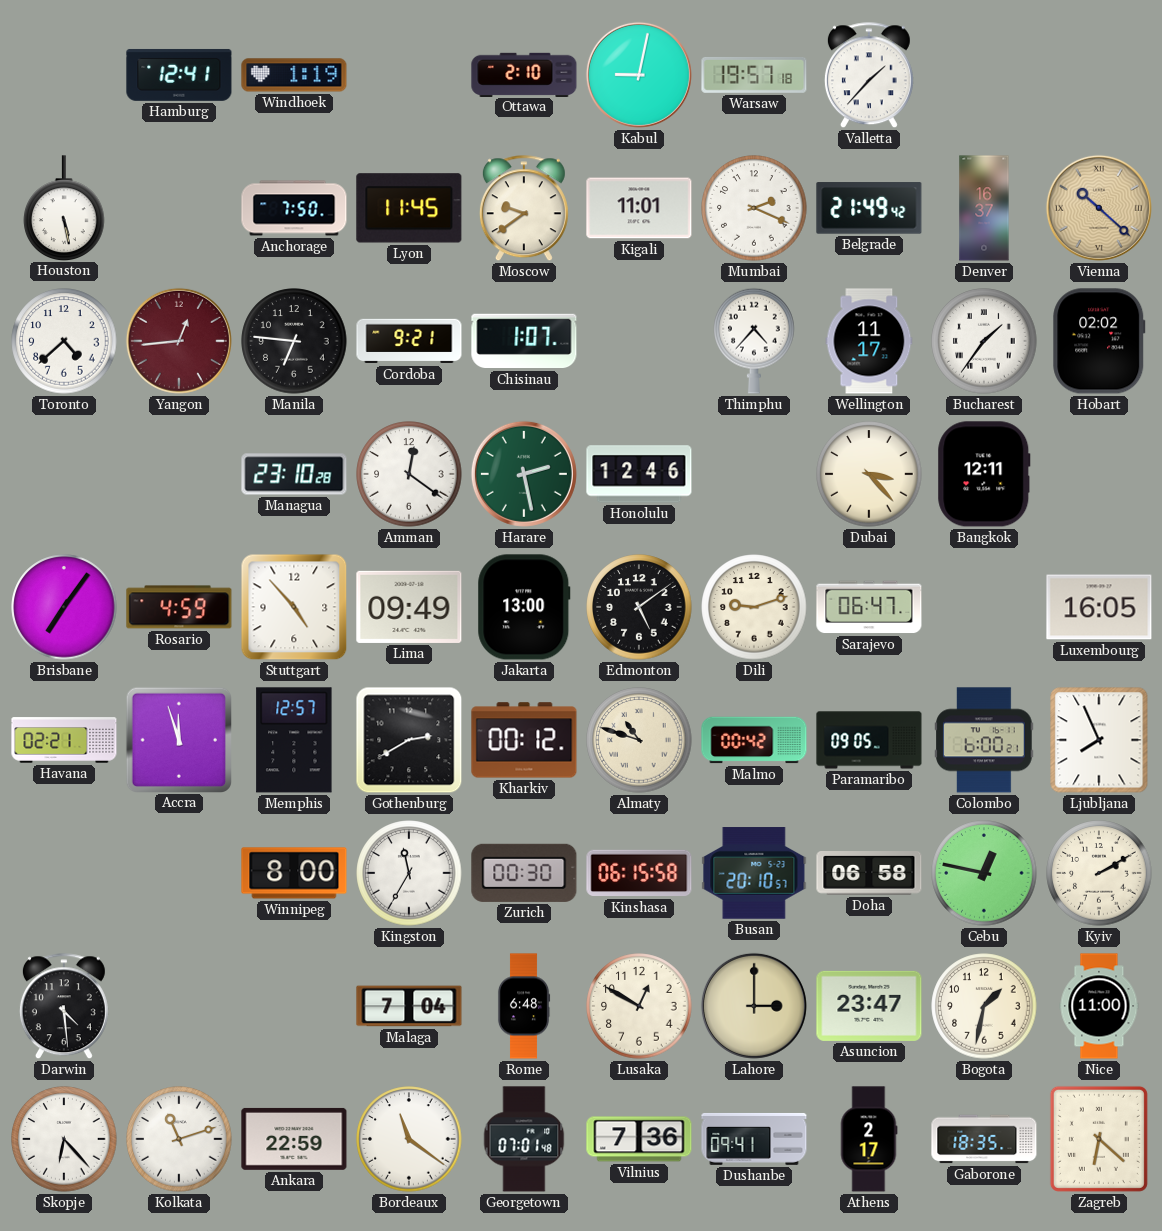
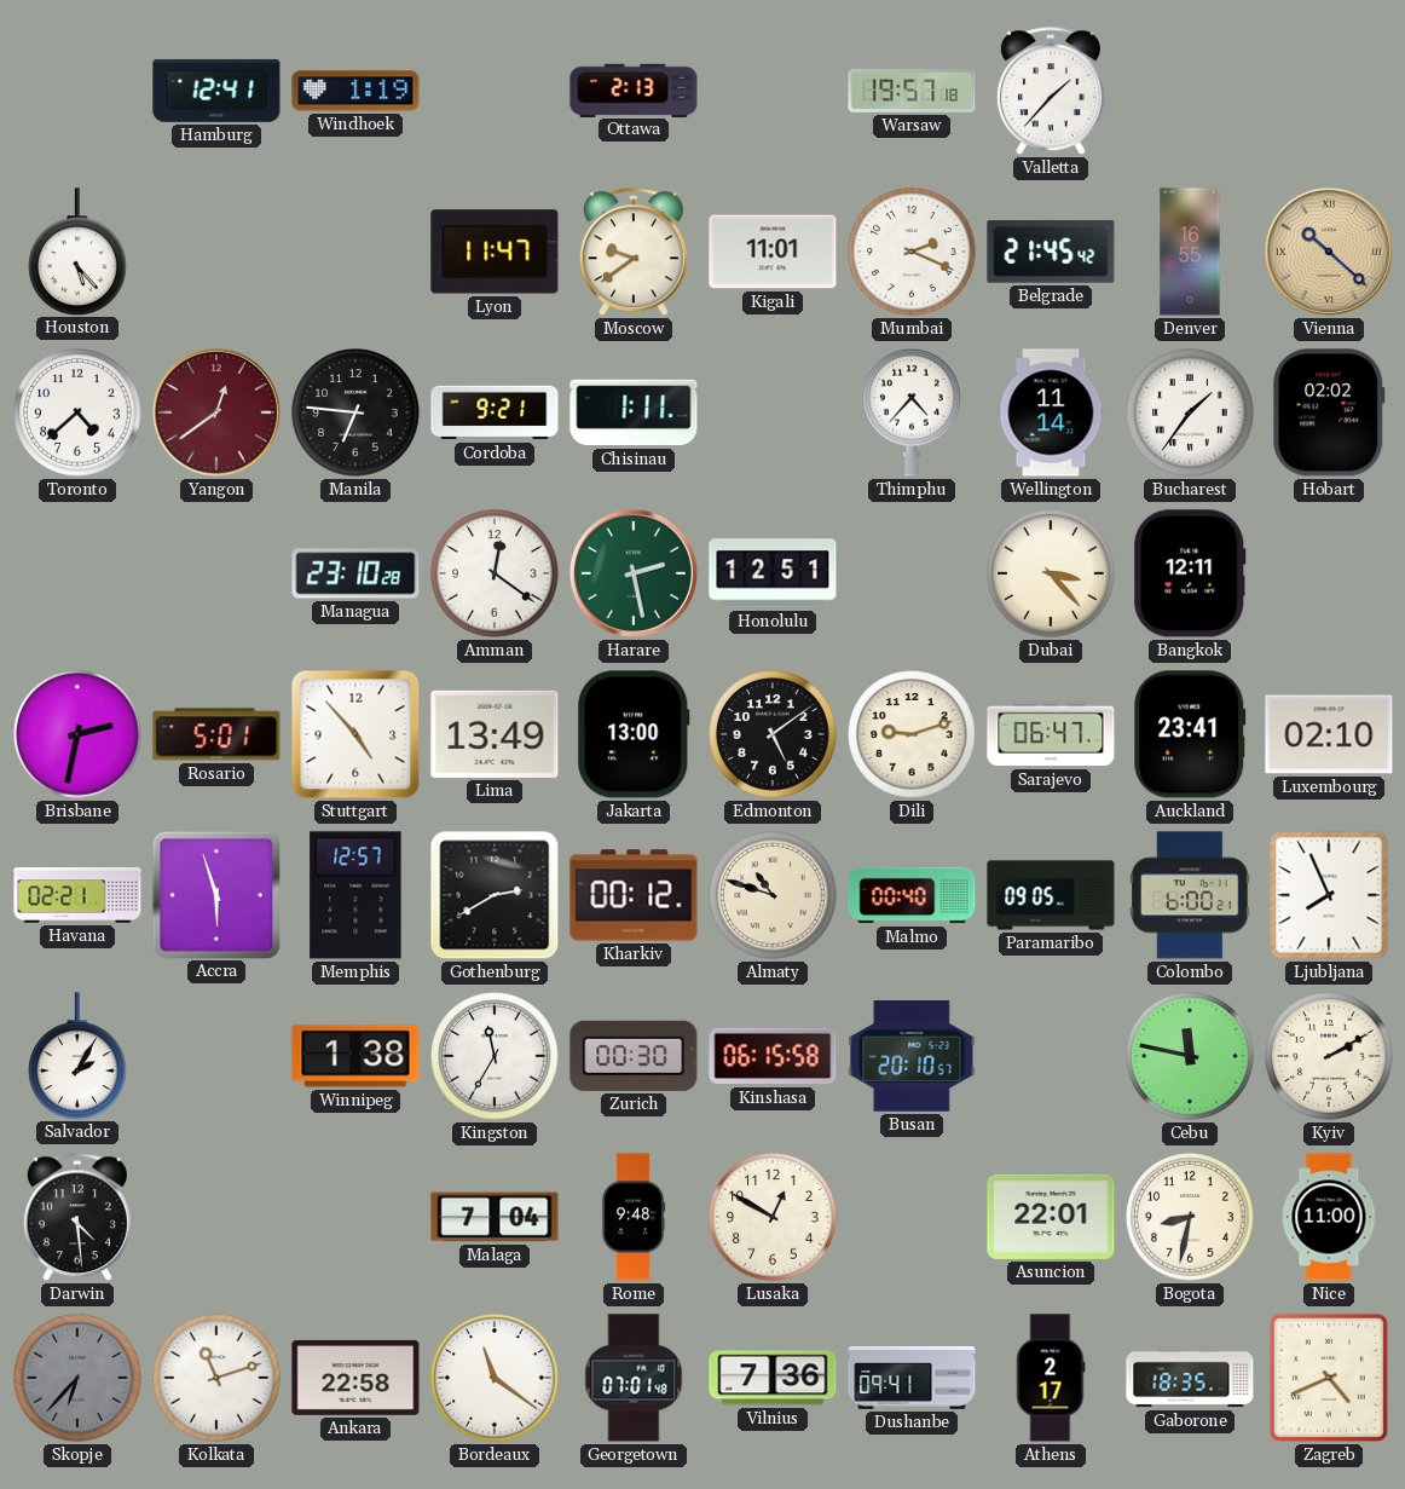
Ottawa: 2:10 -> 2:13
Kabul: 9:02 -> none
Houston: 5:28 -> 5:23
Anchorage: 7:50 -> none
Lyon: 11:45 -> 11:47
Belgrade: 21:49 -> 21:45
Denver: 16:37 -> 16:55
Yangon: 12:44 -> 12:39
Chisinau: 1:07 -> 1:11
Wellington: 11:17 -> 11:14
Honolulu: 12:46 -> 12:51
Brisbane: 7:06 -> 2:32
Rosario: 4:59 -> 5:01
Lima: 09:49 -> 13:49
Auckland: none -> 23:41
Luxembourg: 16:05 -> 02:10
Accra: 11:57 -> 5:57
Malmo: 00:42 -> 00:40
Salvador: none -> 2:05
Winnipeg: 8:00 -> 1:38
Doha: 06:58 -> none
Cebu: 12:47 -> 11:47
Rome: 6:48 -> 9:48
Lahore: 3:00 -> none
Asuncion: 23:47 -> 22:01
Bogota: 1:32 -> 8:32
Skopje: 6:23 -> 6:37
Skopje dial: white -> grey
Ankara: 22:59 -> 22:58
Zagreb: 6:22 -> 4:41
